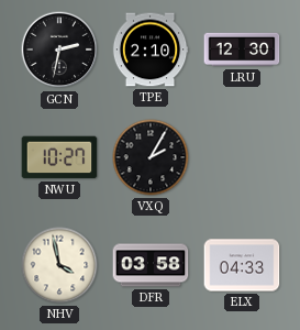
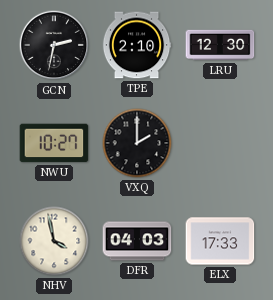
VXQ: 2:05 -> 2:00
DFR: 03:58 -> 04:03
ELX: 04:33 -> 17:33
